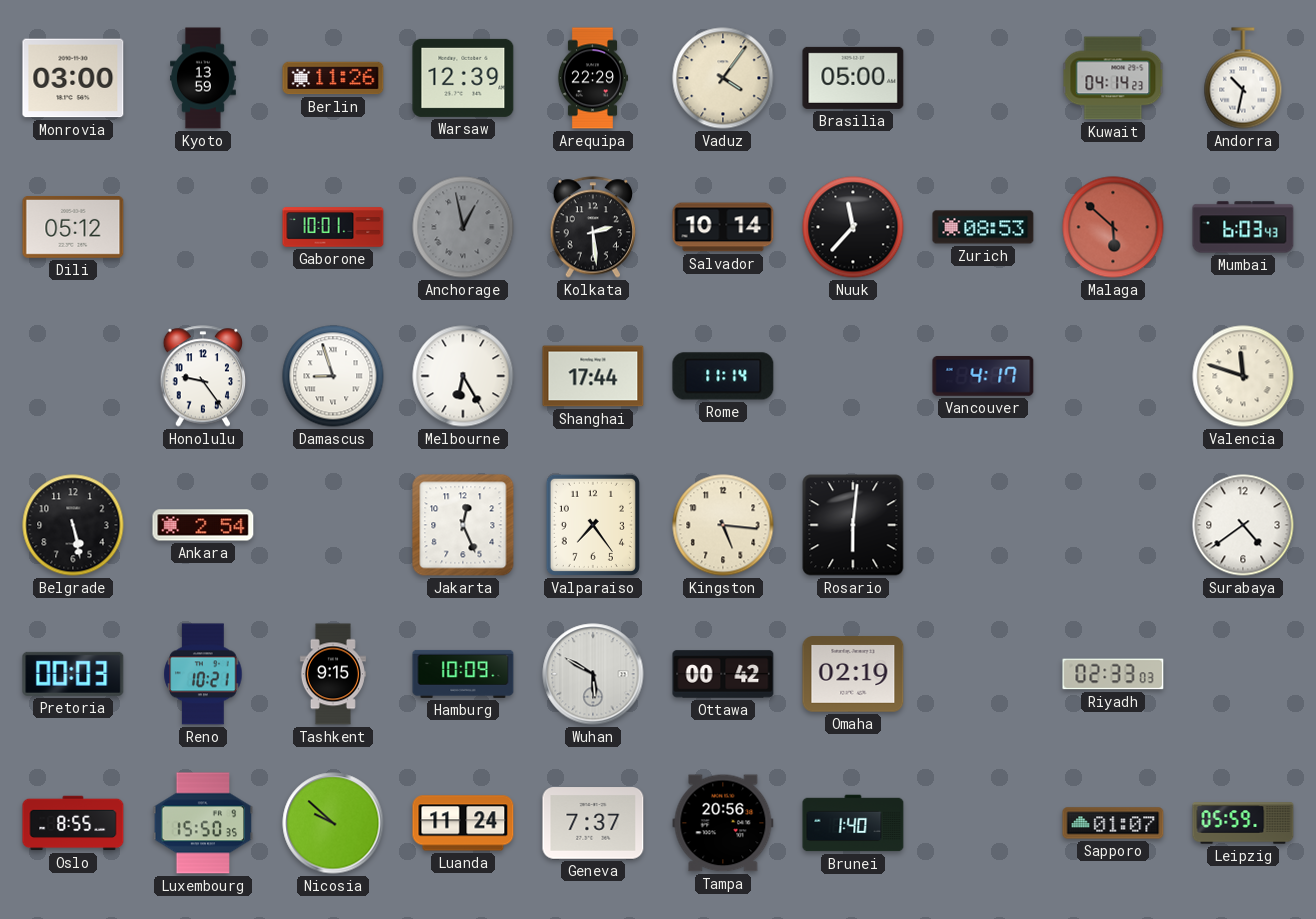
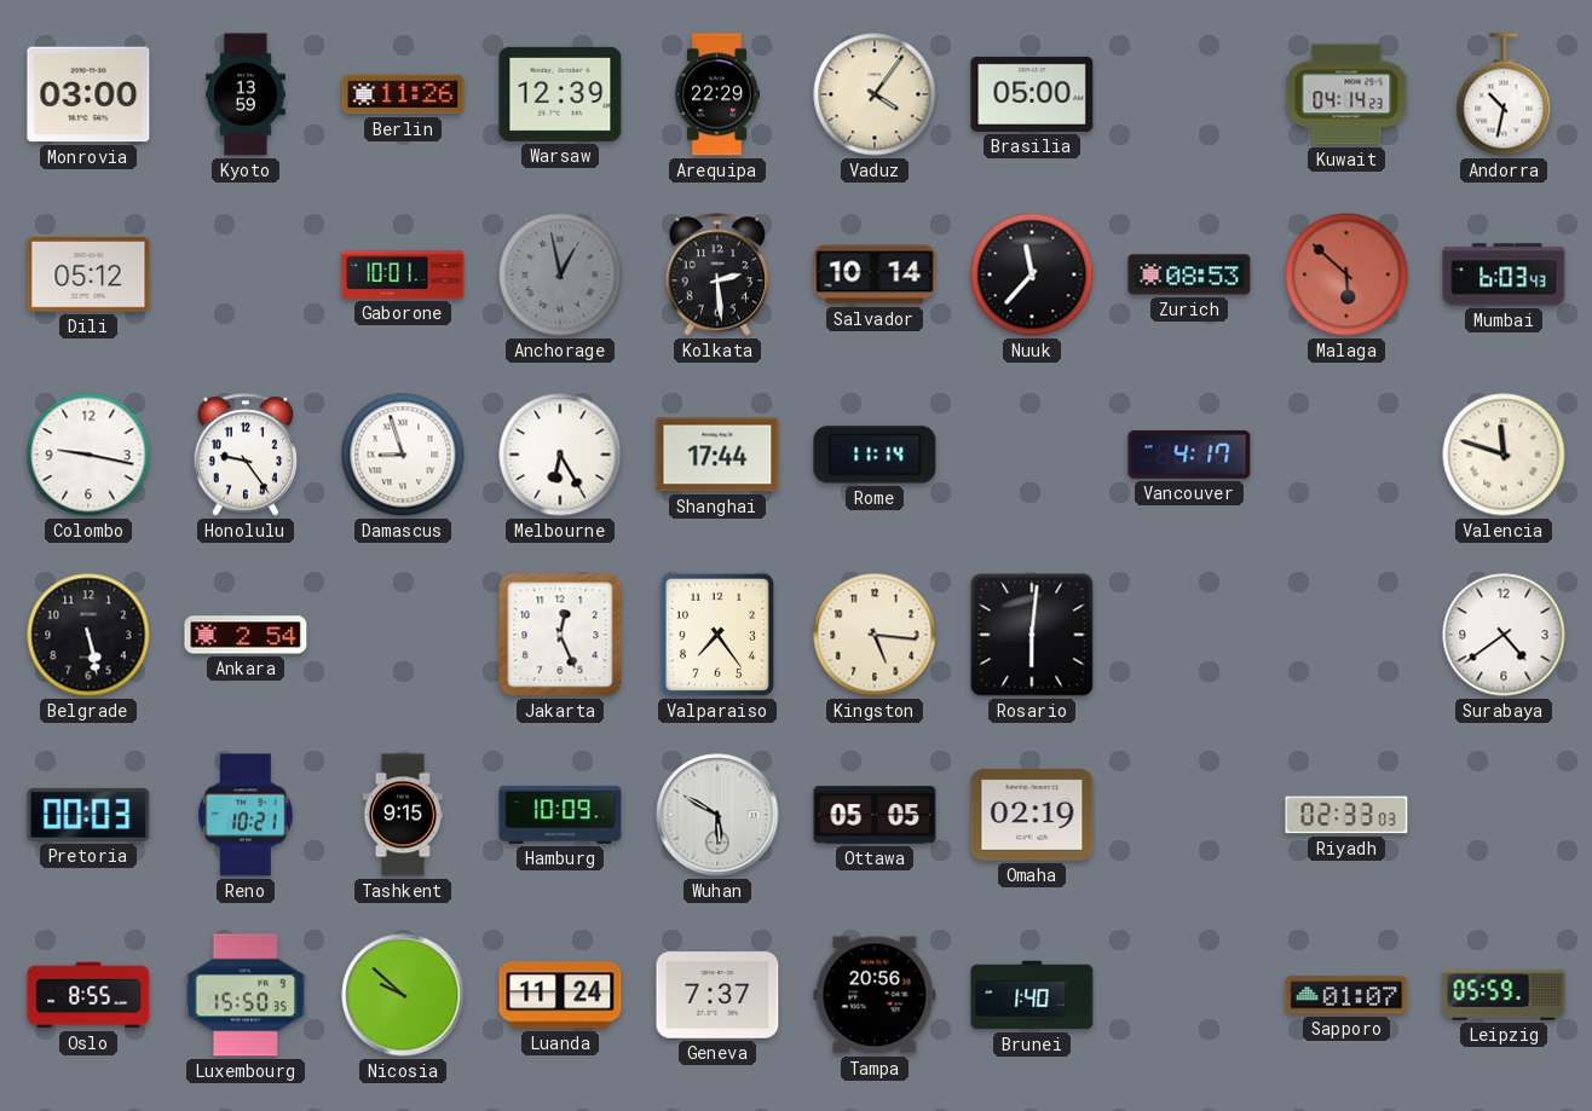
Colombo: none -> 9:17
Ottawa: 00:42 -> 05:05
